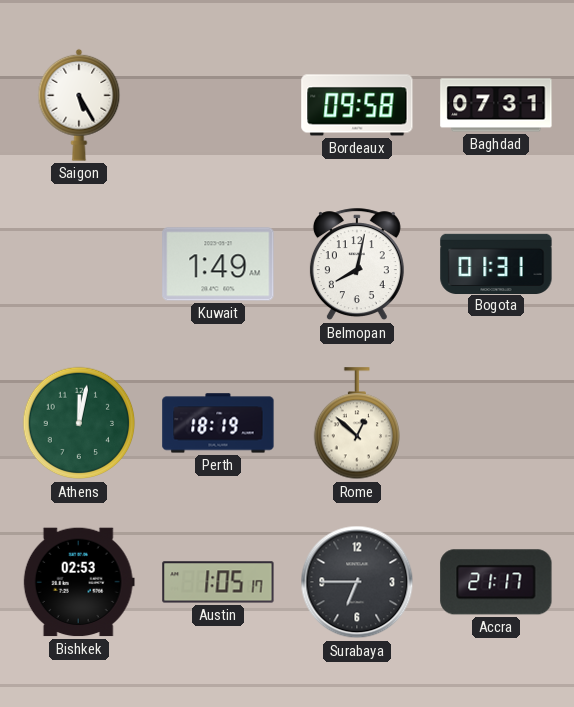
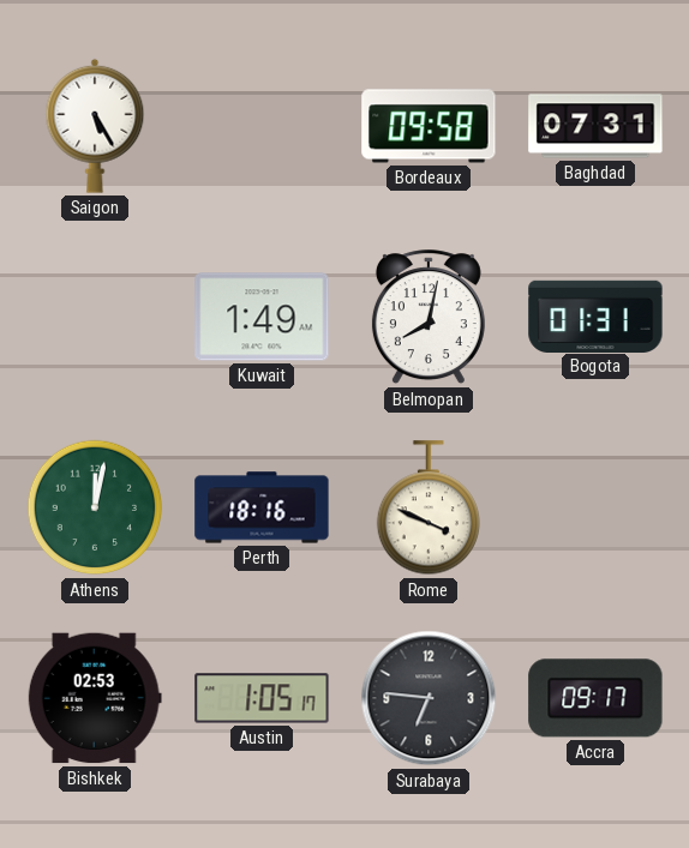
Perth: 18:19 -> 18:16
Rome: 12:52 -> 3:49
Surabaya: 6:45 -> 6:46
Accra: 21:17 -> 09:17
